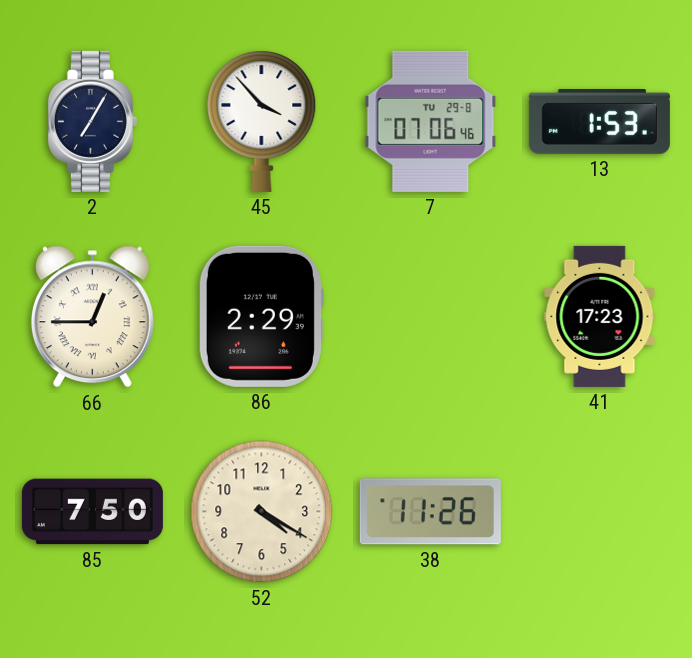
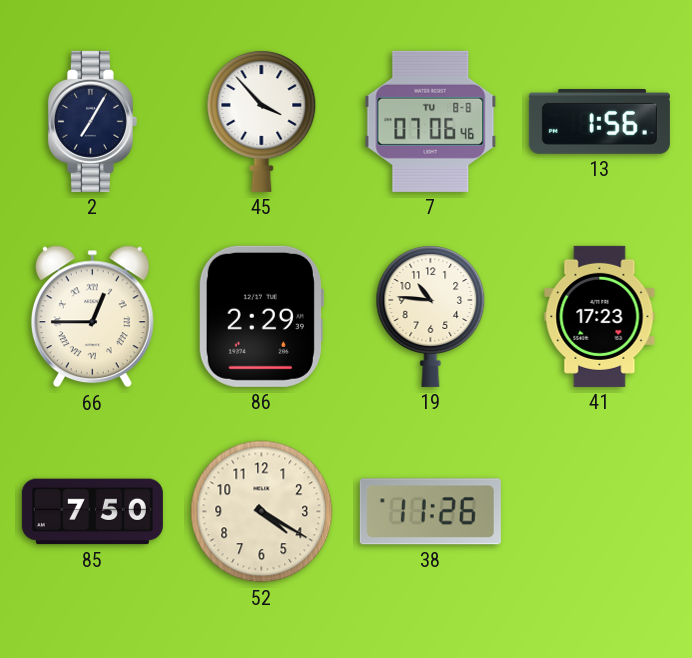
7 date: TU 29-8 -> TU 8-8
13: 1:53 -> 1:56
19: none -> 10:46
